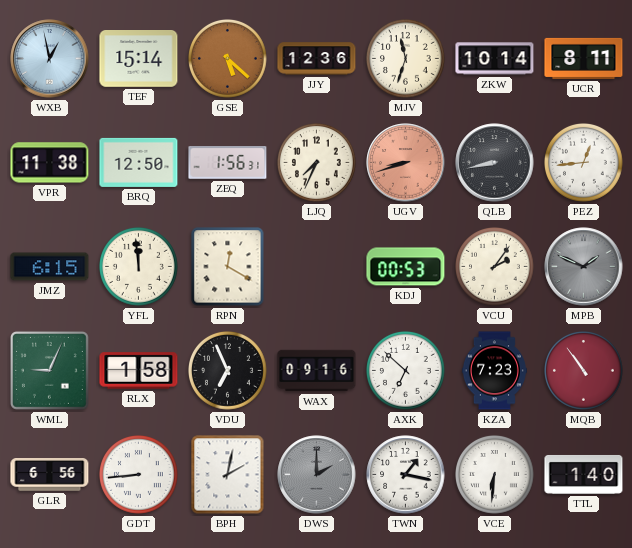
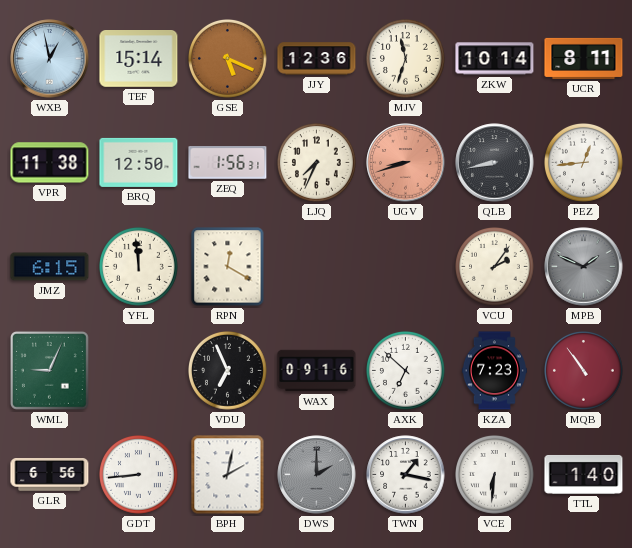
GSE: 5:22 -> 5:19
KDJ: 00:53 -> none
RLX: 1:58 -> none
